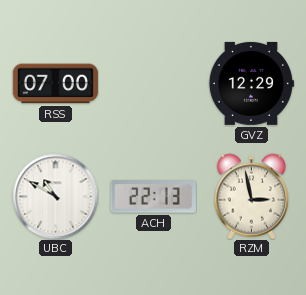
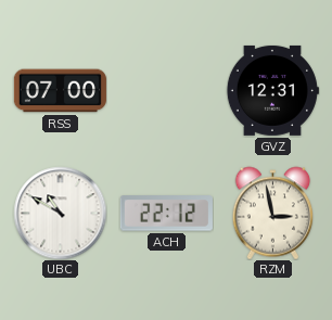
GVZ: 12:29 -> 12:31
ACH: 22:13 -> 22:12
